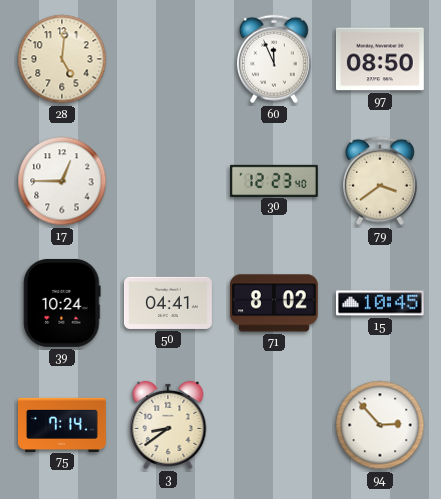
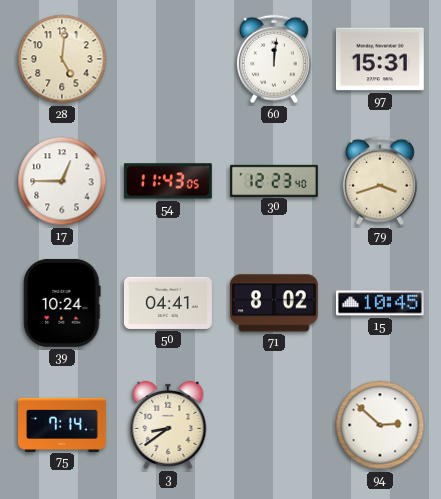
60: 11:56 -> 12:01
97: 08:50 -> 15:31
54: none -> 11:43
79: 3:39 -> 3:42
94: 2:53 -> 2:52
